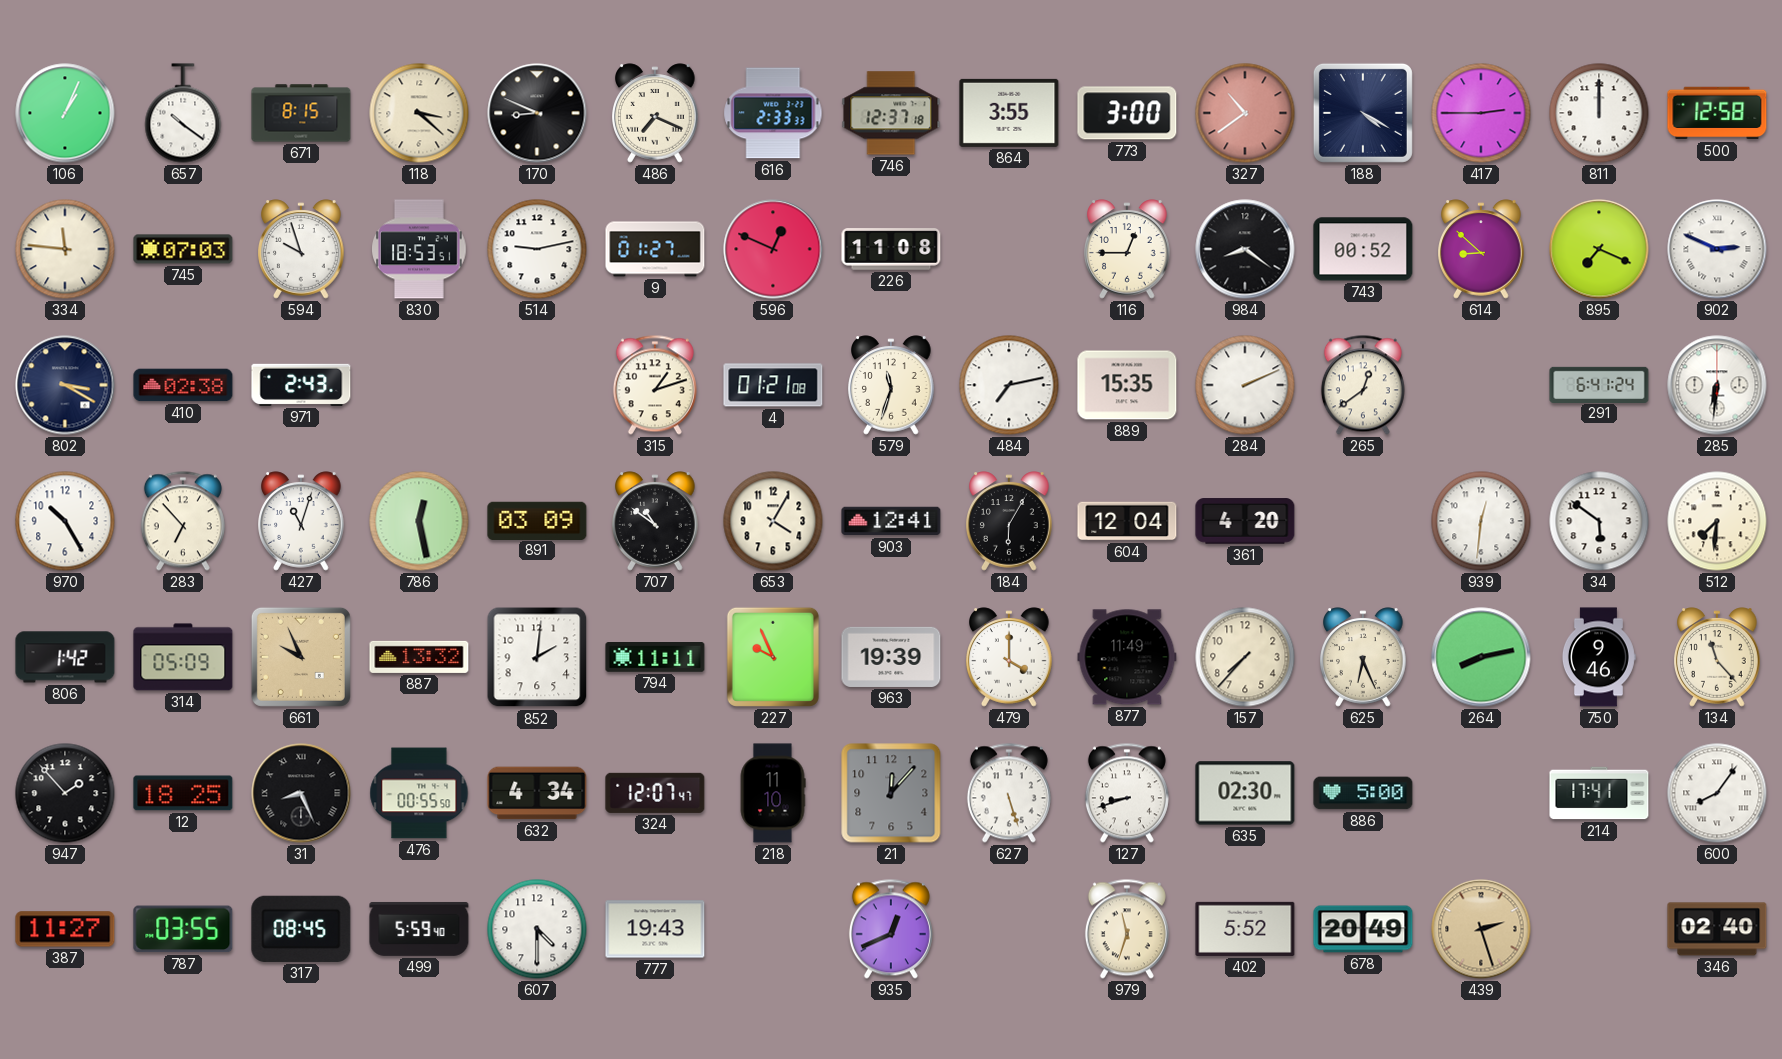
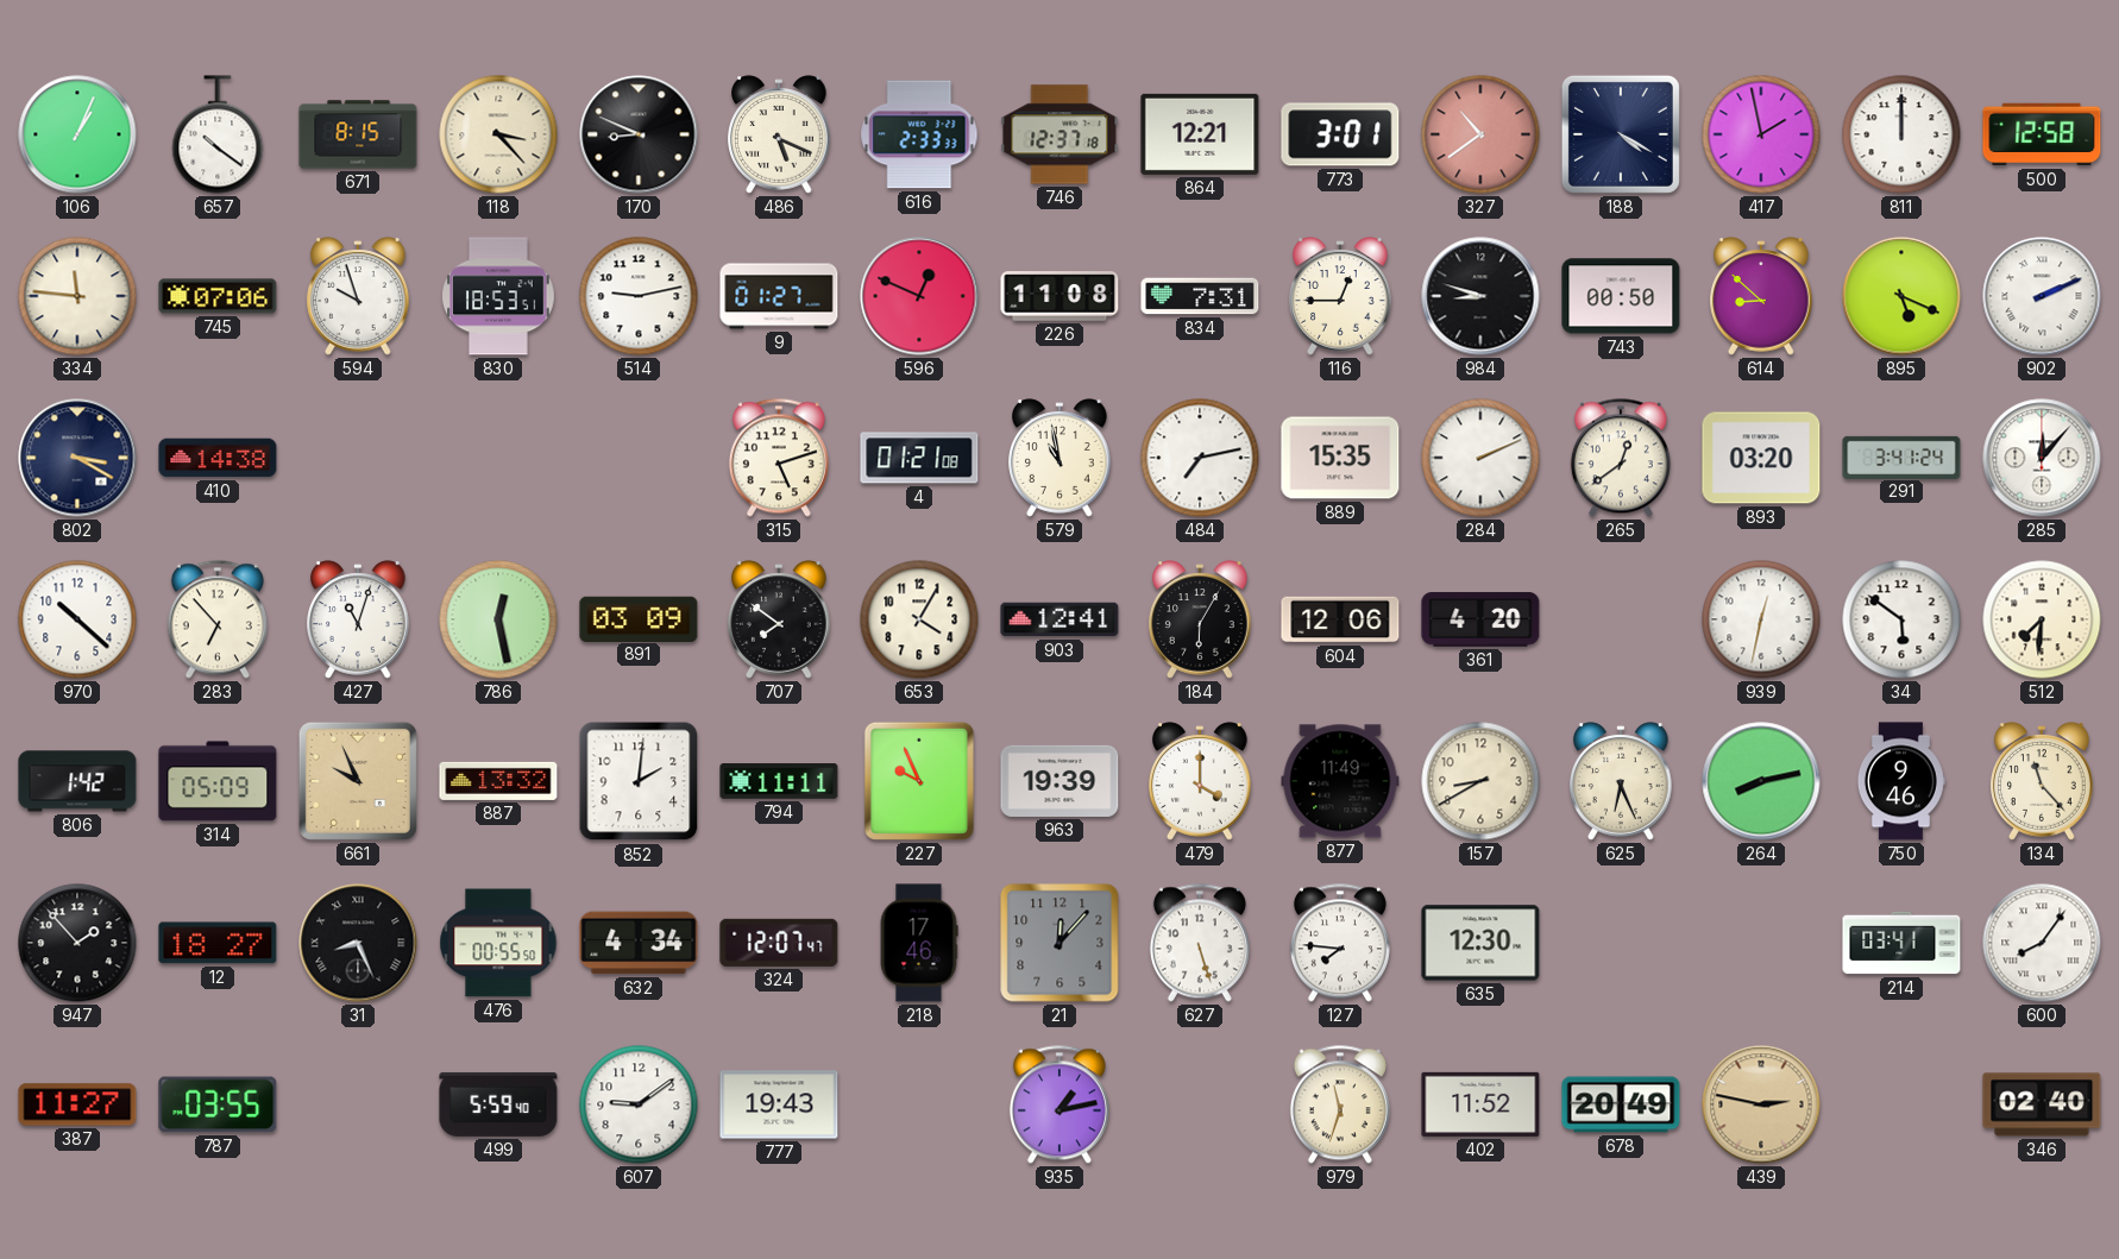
118: 3:22 -> 3:23
486: 7:19 -> 5:19
864: 3:55 -> 12:21
773: 3:00 -> 3:01
417: 2:45 -> 1:58
745: 07:03 -> 07:06
834: none -> 7:31
984: 8:21 -> 8:48
743: 00:52 -> 00:50
895: 7:19 -> 5:19
902: 2:49 -> 2:11
410: 02:38 -> 14:38
971: 2:43 -> none
315: 1:12 -> 5:12
579: 11:33 -> 10:58
893: none -> 03:20
291: 6:41 -> 3:41
285: 6:31 -> 12:07
970: 10:25 -> 10:22
707: 10:51 -> 7:51
604: 12:04 -> 12:06
939: 12:31 -> 12:32
157: 7:37 -> 8:40
12: 18:25 -> 18:27
218: 11:10 -> 17:46
127: 8:42 -> 7:46
635: 02:30 -> 12:30
886: 5:00 -> none
214: 17:41 -> 03:41
317: 08:45 -> none
607: 4:30 -> 9:09
935: 12:41 -> 1:13
402: 5:52 -> 11:52
439: 2:27 -> 2:47
